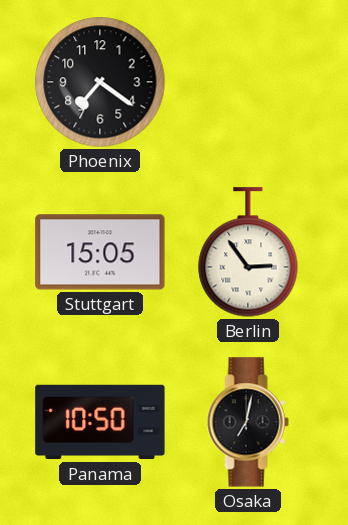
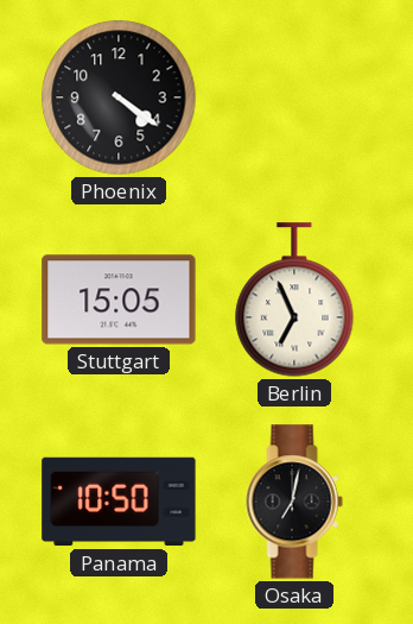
Phoenix: 7:21 -> 4:21
Berlin: 2:54 -> 6:56
